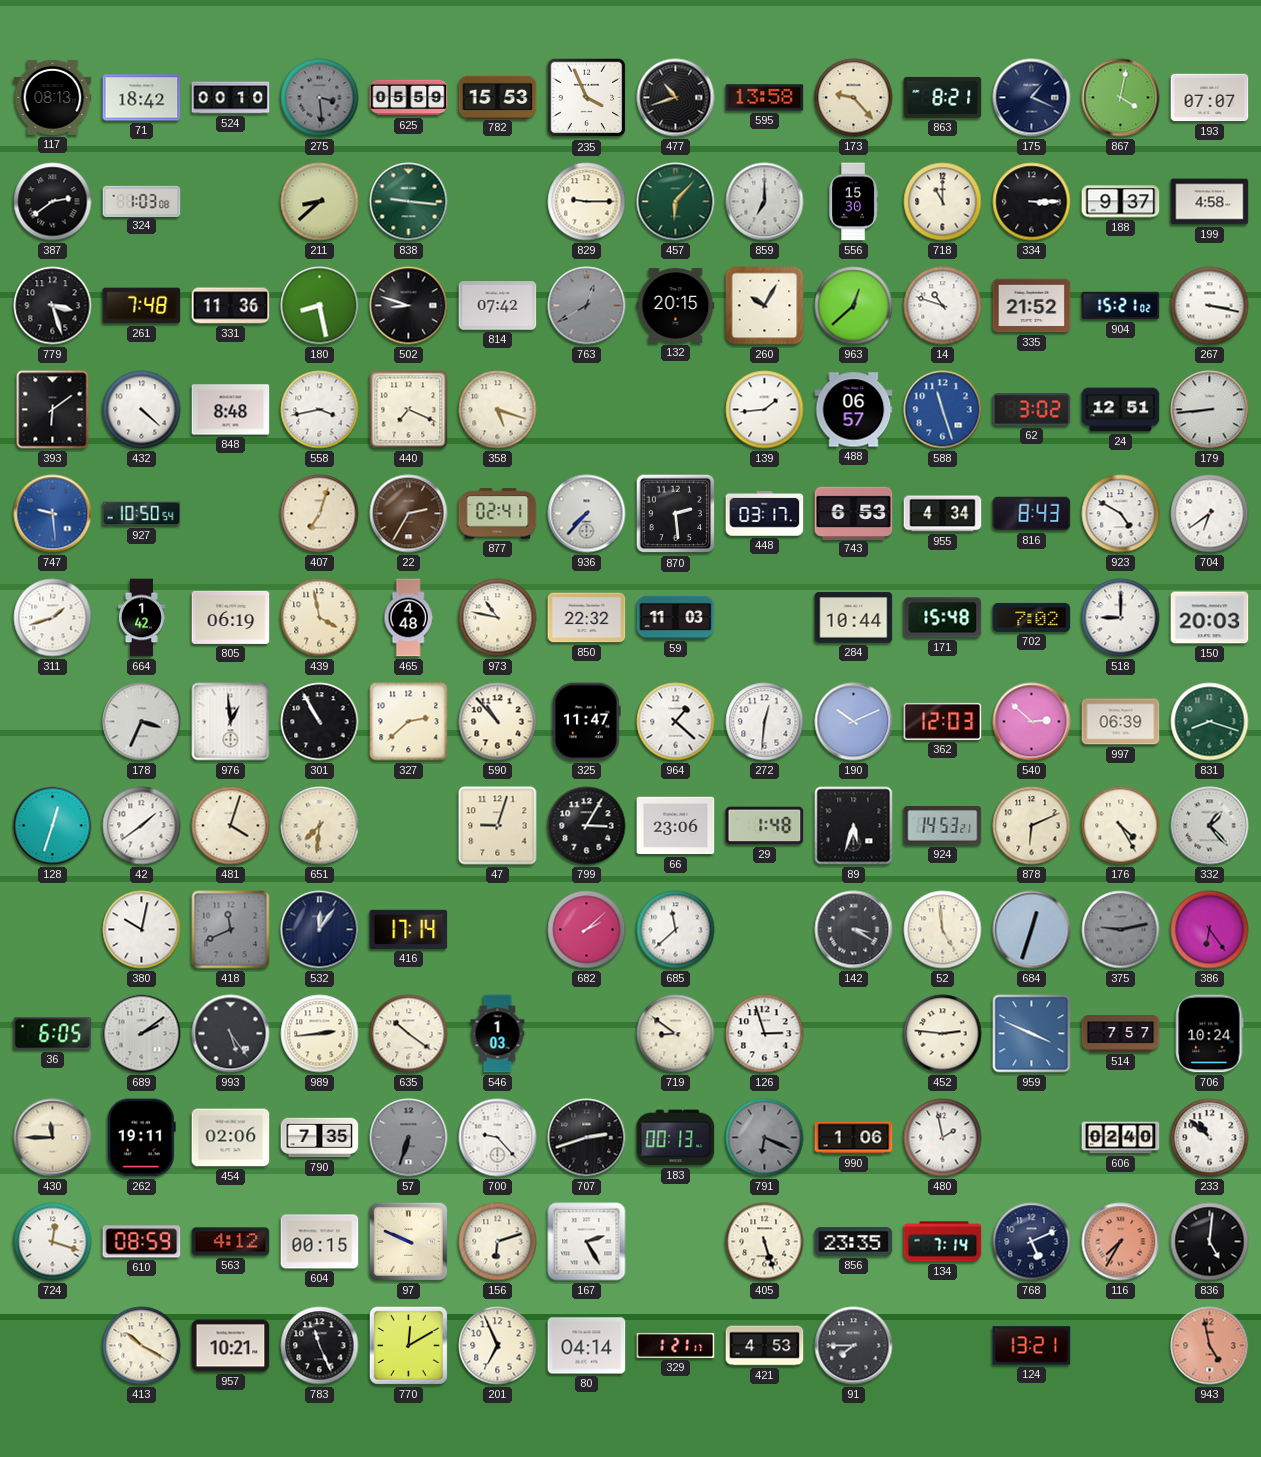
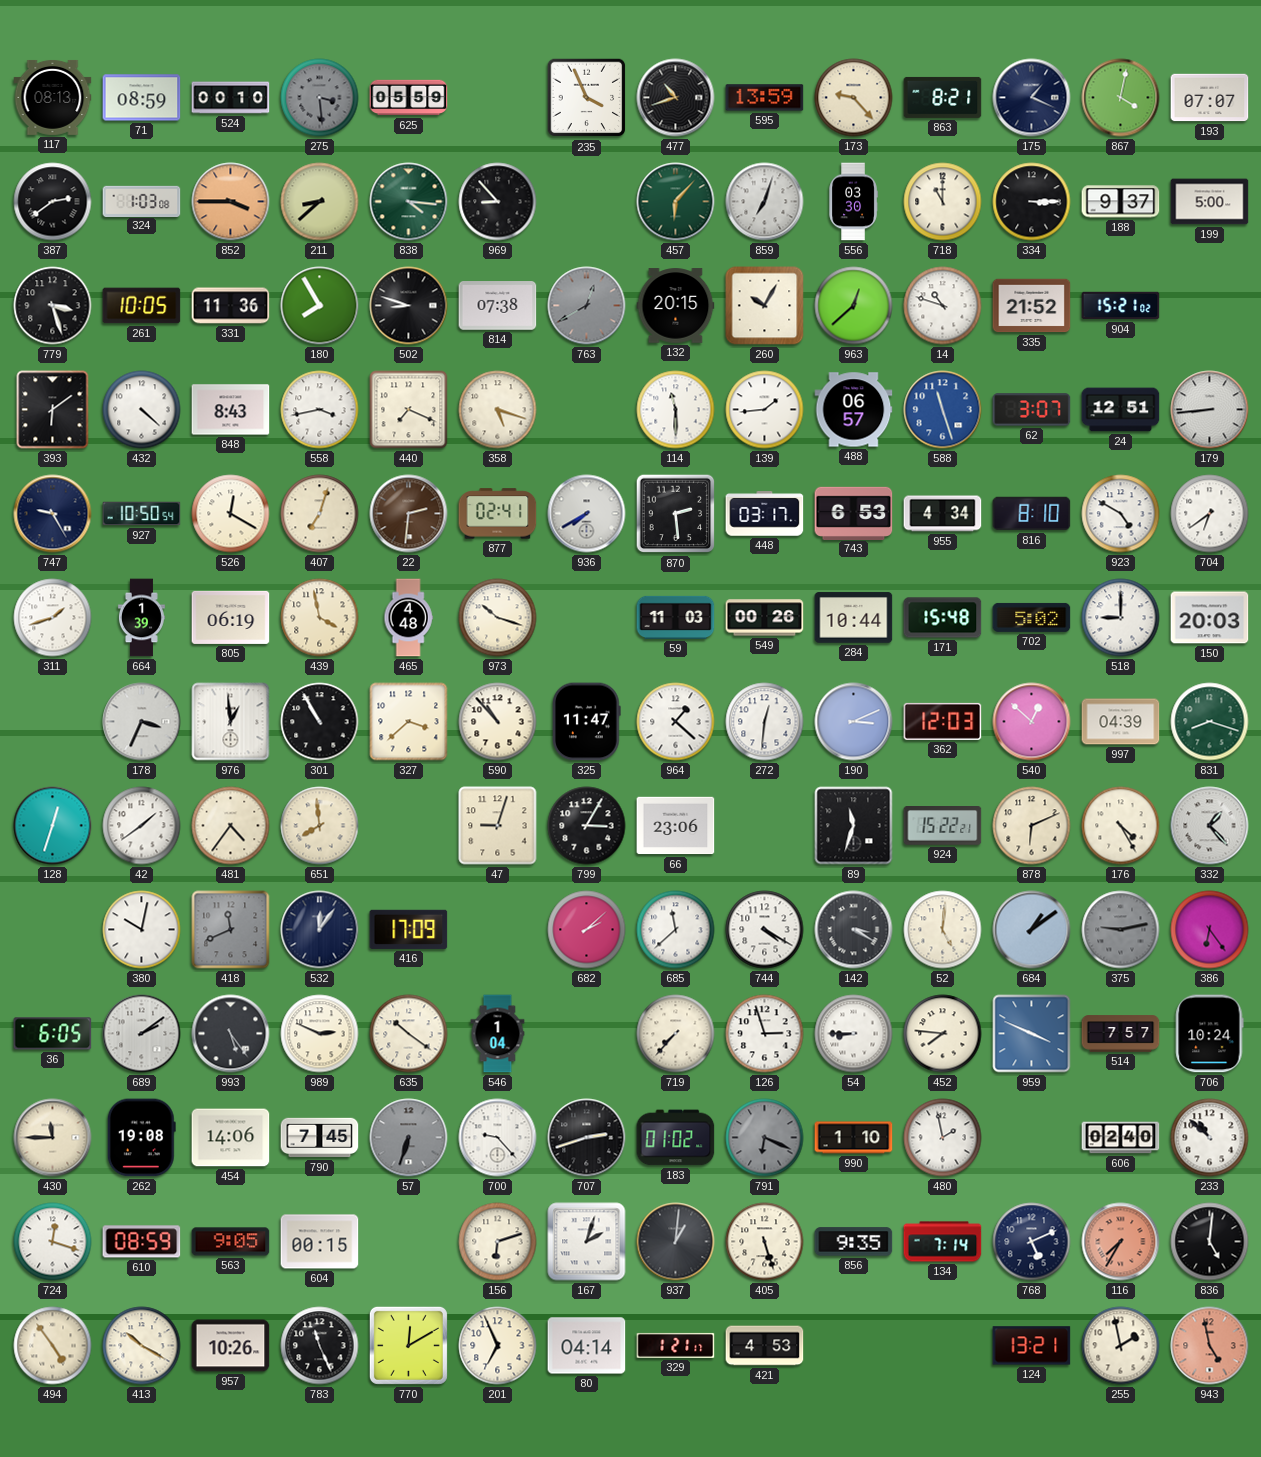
71: 18:42 -> 08:59
782: 15:53 -> none
595: 13:58 -> 13:59
852: none -> 3:45
838: 9:16 -> 4:16
969: none -> 8:53
829: 9:15 -> none
859: 7:00 -> 7:03
556: 15:30 -> 03:30
199: 4:58 -> 5:00
261: 7:48 -> 10:05
180: 8:28 -> 7:55
814: 07:42 -> 07:38
267: 3:17 -> none
848: 8:48 -> 8:43
114: none -> 11:30
62: 3:02 -> 3:07
747: 9:29 -> 9:25
747 dial: blue -> navy
526: none -> 12:20
22: 2:35 -> 2:31
936: 7:37 -> 7:40
816: 8:43 -> 8:10
664: 1:42 -> 1:39
973: 10:47 -> 10:18
850: 22:32 -> none
549: none -> 00:26
702: 7:02 -> 5:02
327: 2:38 -> 3:38
190: 10:11 -> 3:11
540: 2:52 -> 12:52
997: 06:39 -> 04:39
481: 4:03 -> 4:36
651: 7:31 -> 7:59
29: 1:48 -> none
89: 5:33 -> 11:33
924: 14:53 -> 15:22
416: 17:14 -> 17:09
744: none -> 4:20
52: 4:59 -> 5:01
684: 12:33 -> 1:09
989: 2:44 -> 2:49
546: 1:03 -> 1:04
719: 8:51 -> 7:37
54: none -> 8:45
452: 2:46 -> 7:46
262: 19:11 -> 19:08
454: 02:06 -> 14:06
790: 7:35 -> 7:45
183: 00:13 -> 01:02
990: 1:06 -> 1:10
563: 4:12 -> 9:05
97: 9:49 -> none
167: 2:25 -> 2:03
937: none -> 1:01
856: 23:35 -> 9:35
494: none -> 4:54
957: 10:21 -> 10:26
91: 7:45 -> none
255: none -> 1:58
